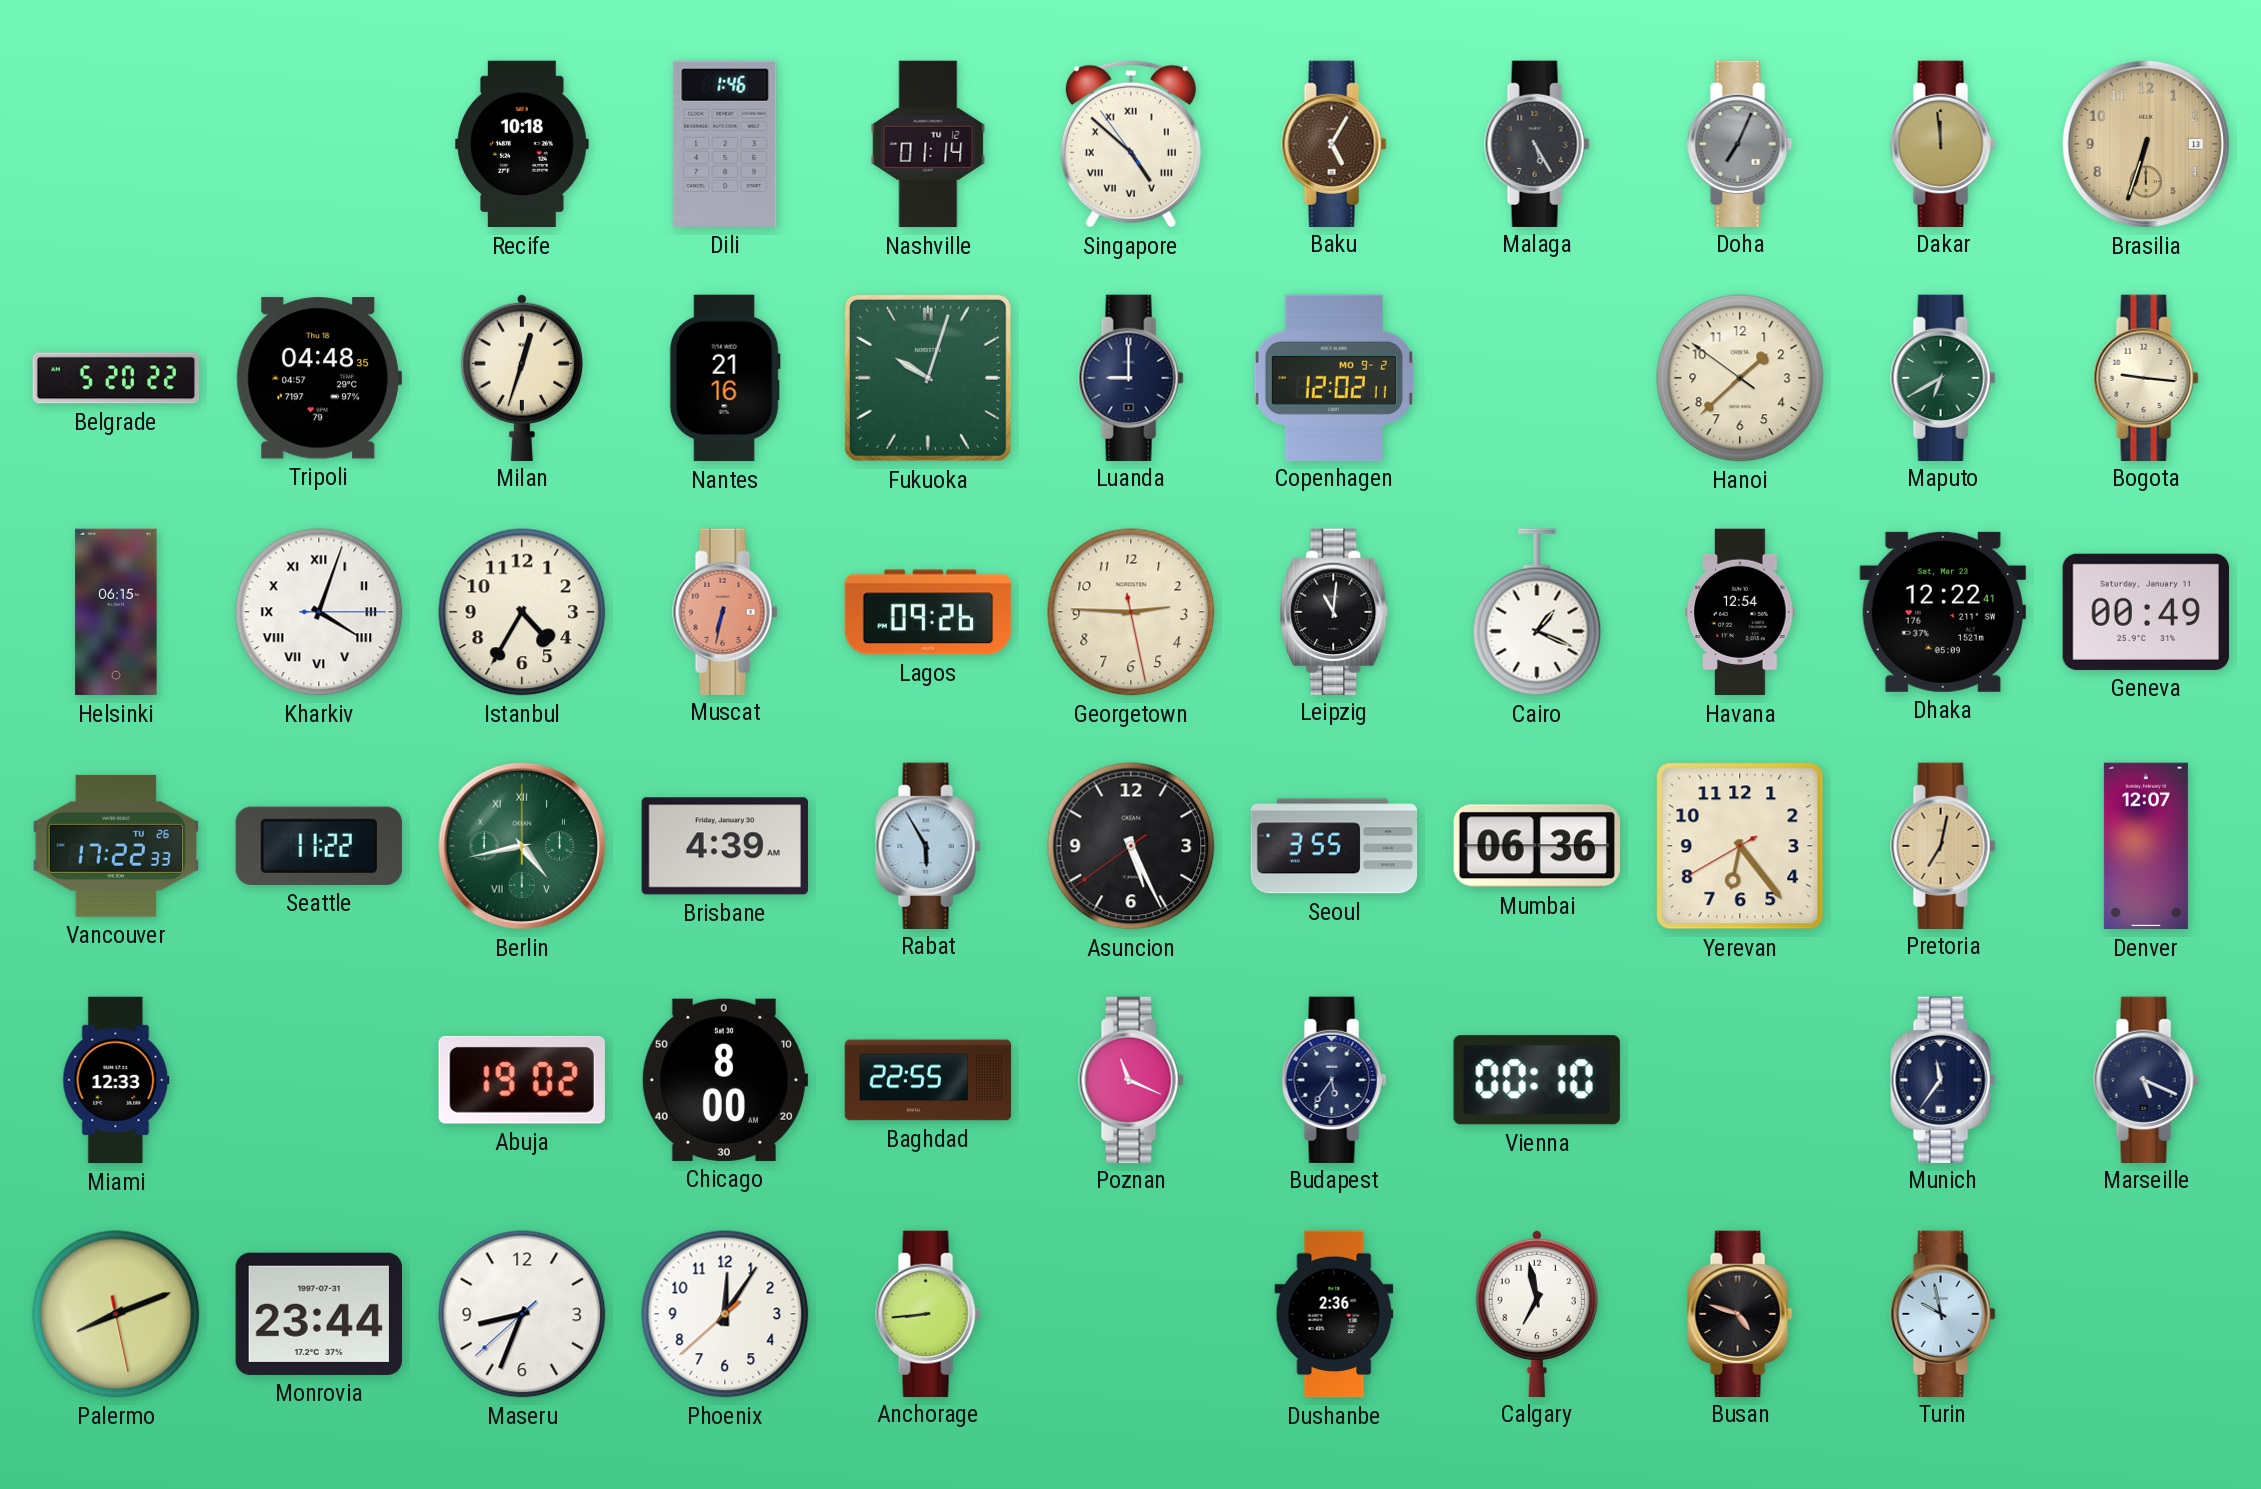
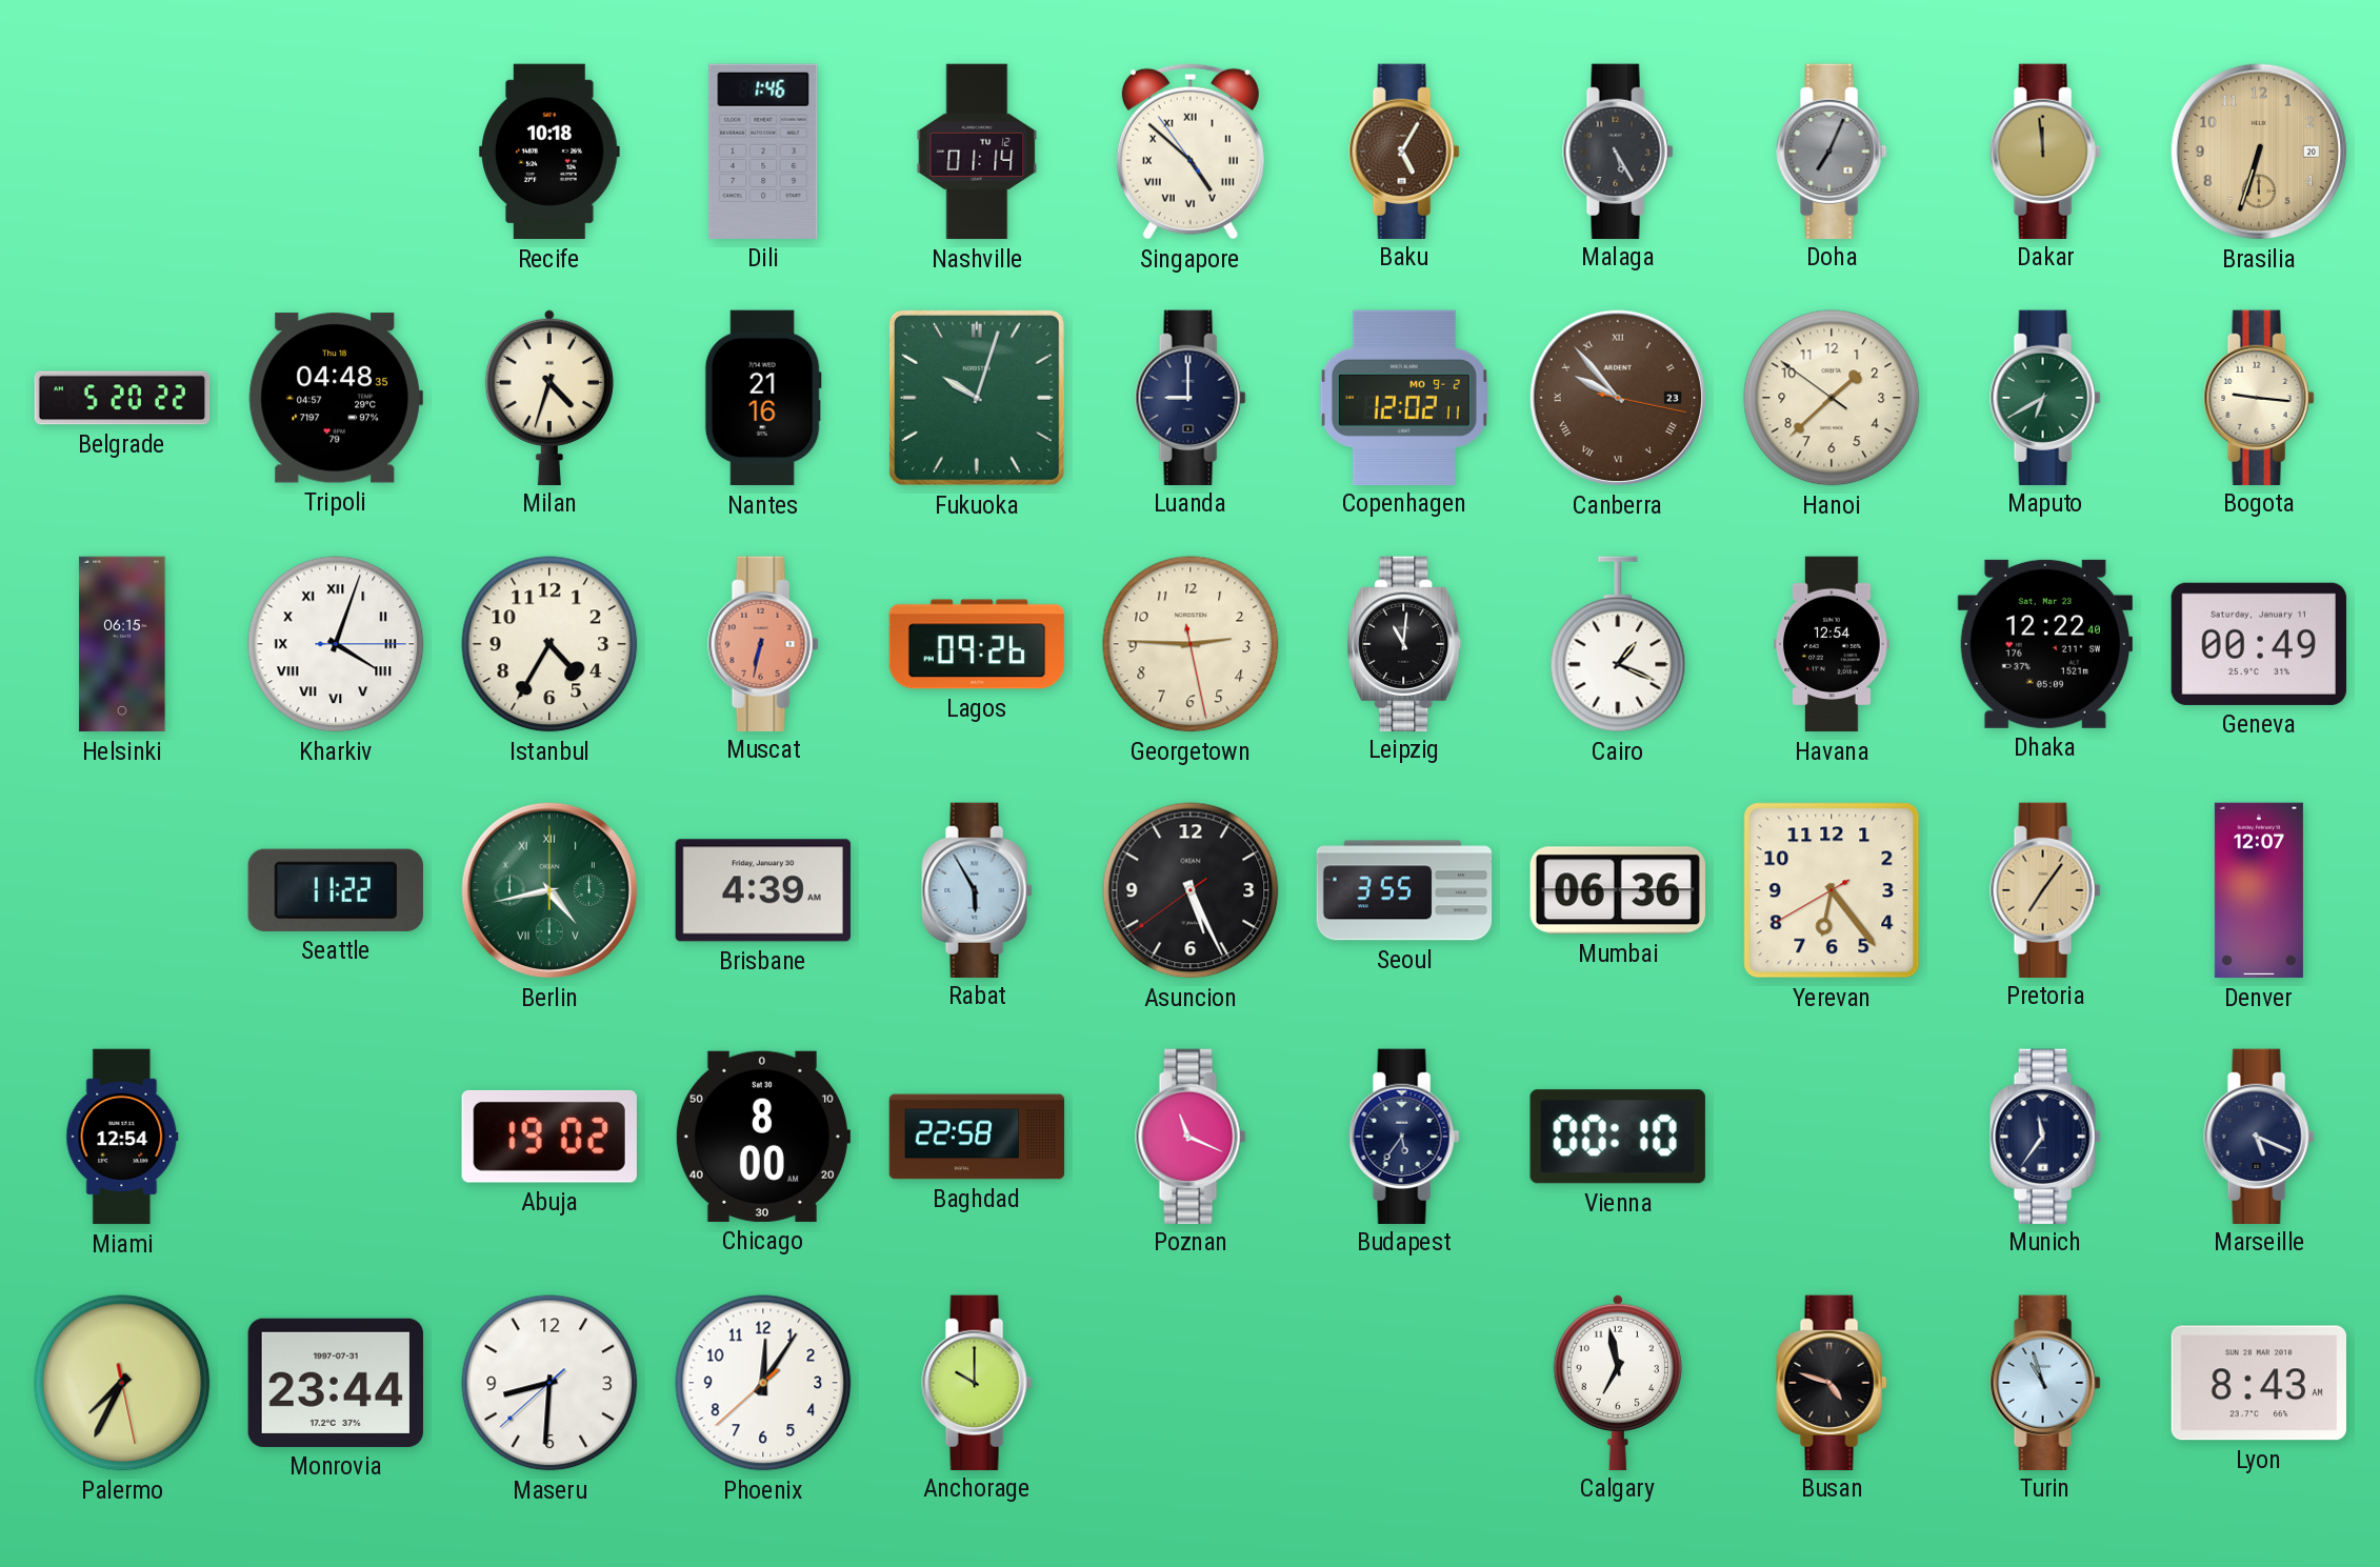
Brasilia date: 13 -> 20
Milan: 12:33 -> 4:33
Canberra: none -> 9:53
Dhaka: 12:22:41 -> 12:22:40
Vancouver: 17:22 -> none
Pretoria: 7:02 -> 7:06
Miami: 12:33 -> 12:54
Baghdad: 22:55 -> 22:58
Palermo: 8:11 -> 7:34
Maseru: 8:33 -> 8:30
Anchorage: 8:44 -> 10:00
Dushanbe: 2:36 -> none
Turin: 9:58 -> 10:57
Lyon: none -> 8:43
